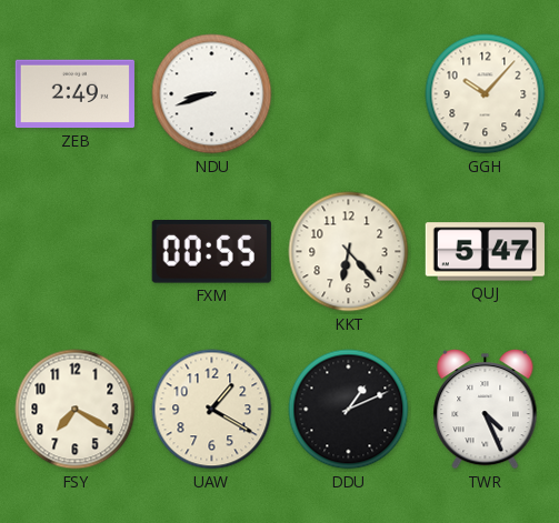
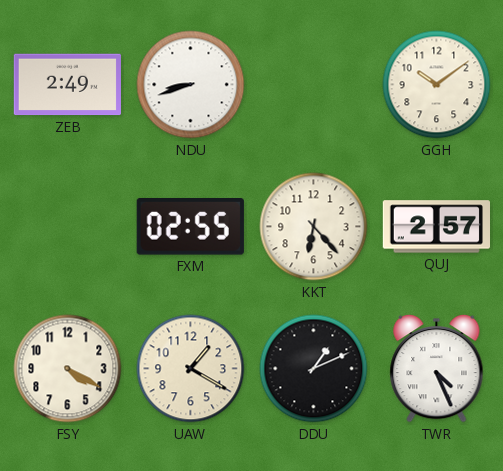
GGH: 10:07 -> 10:09
FXM: 00:55 -> 02:55
QUJ: 5:47 -> 2:57
FSY: 7:20 -> 4:20
